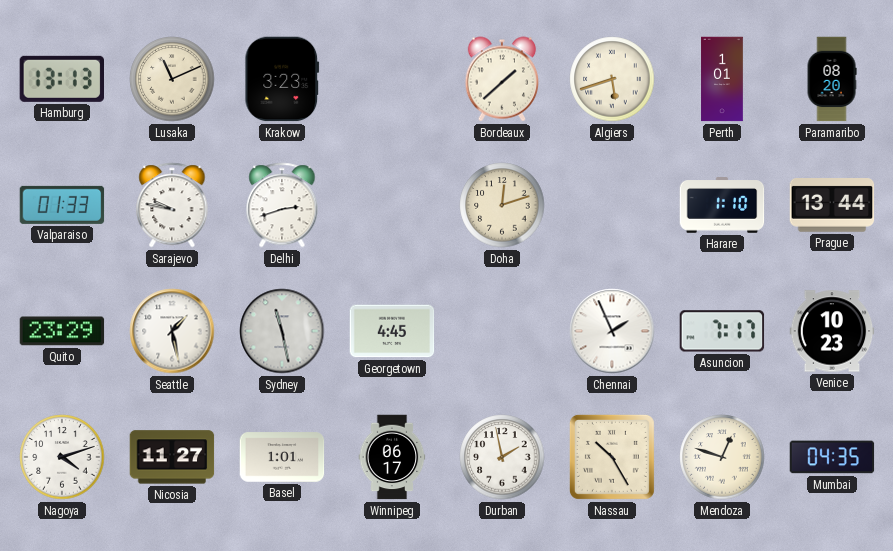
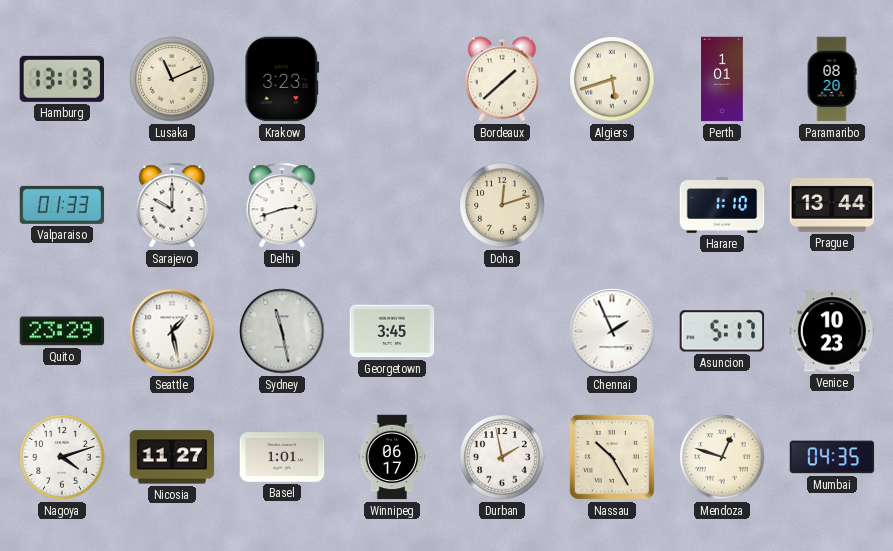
Sarajevo: 9:47 -> 10:00
Georgetown: 4:45 -> 3:45
Asuncion: 7:17 -> 5:17
